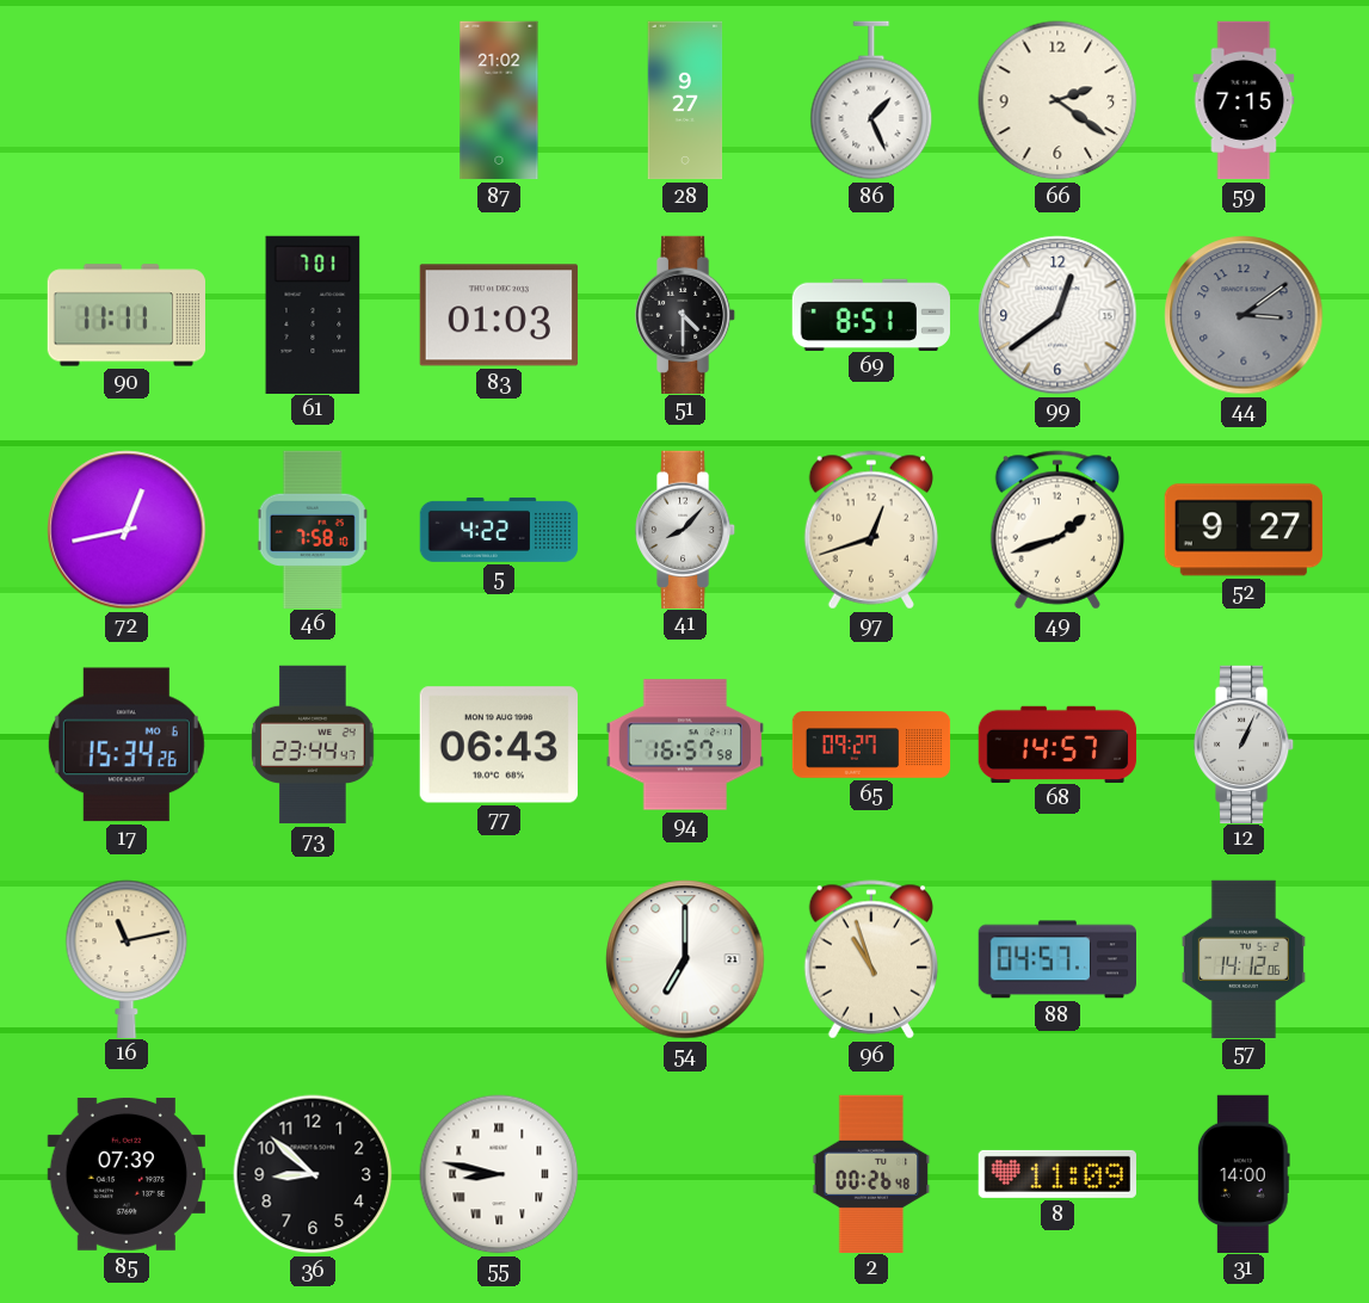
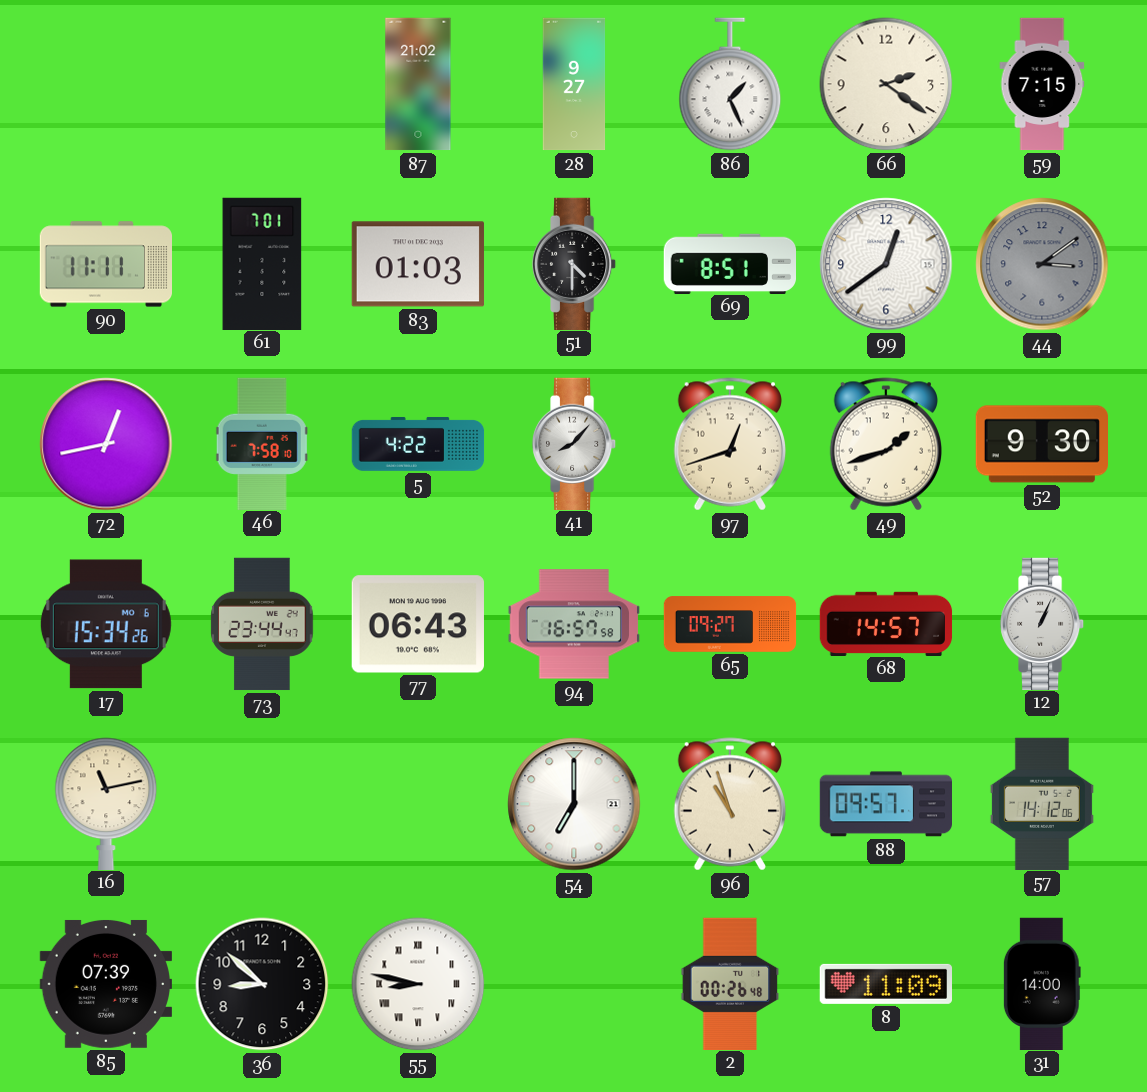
52: 9:27 -> 9:30
88: 04:57 -> 09:57
